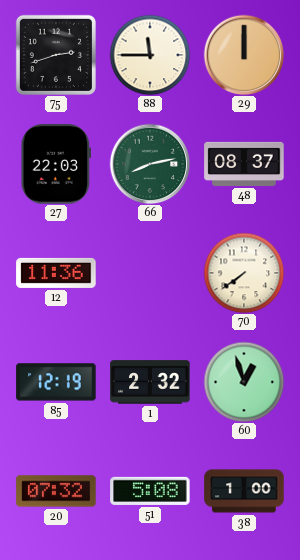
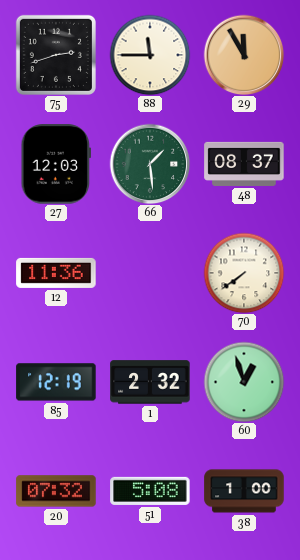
29: 12:00 -> 11:55
27: 22:03 -> 12:03
66: 8:13 -> 1:29
